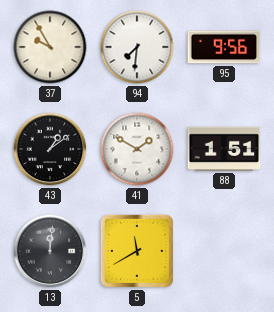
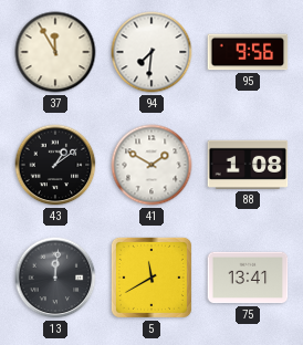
37: 9:55 -> 11:55
88: 1:51 -> 1:08
75: none -> 13:41
